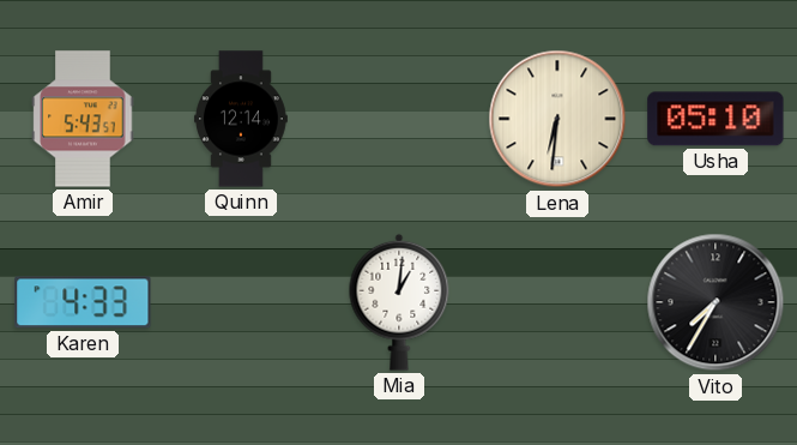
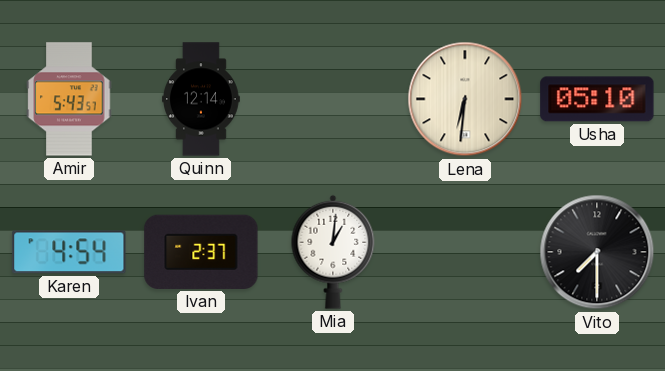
Karen: 4:33 -> 4:54
Ivan: none -> 2:37
Vito: 7:35 -> 7:30
